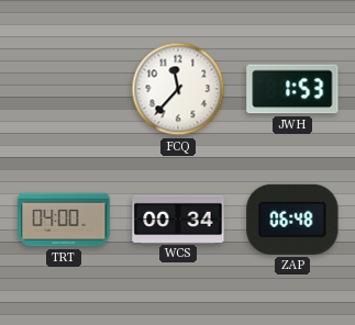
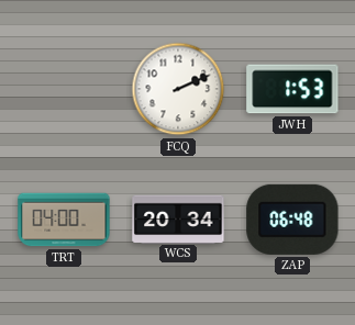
FCQ: 11:37 -> 2:11
WCS: 00:34 -> 20:34
